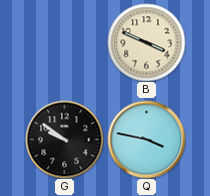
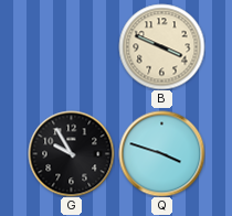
G: 9:51 -> 9:55
Q: 3:47 -> 3:48
